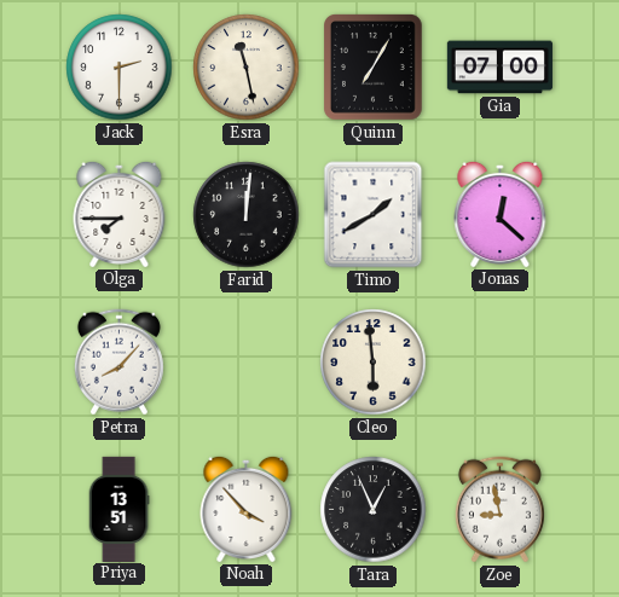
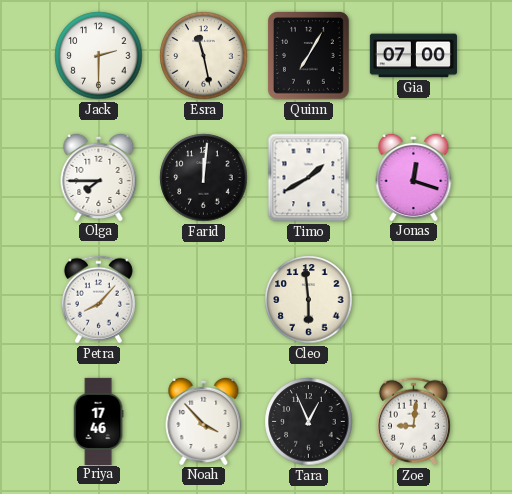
Jonas: 12:22 -> 12:18
Priya: 13:51 -> 17:46
Zoe: 8:58 -> 9:01
